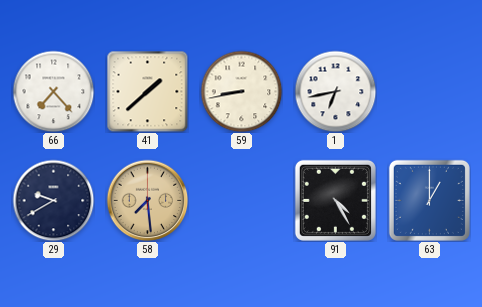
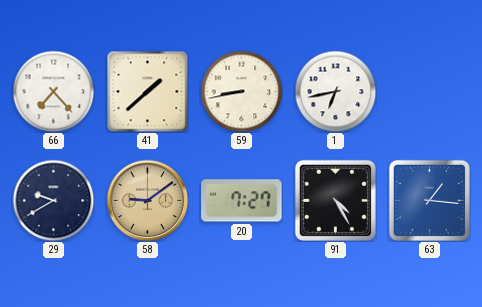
58: 7:29 -> 9:09
20: none -> 7:27
63: 1:00 -> 1:16
